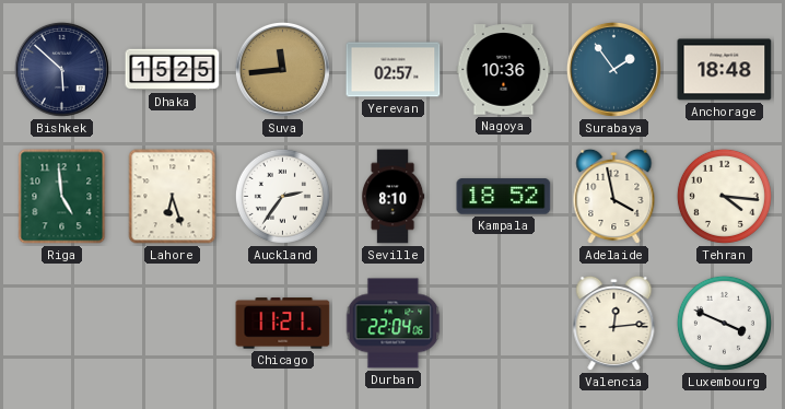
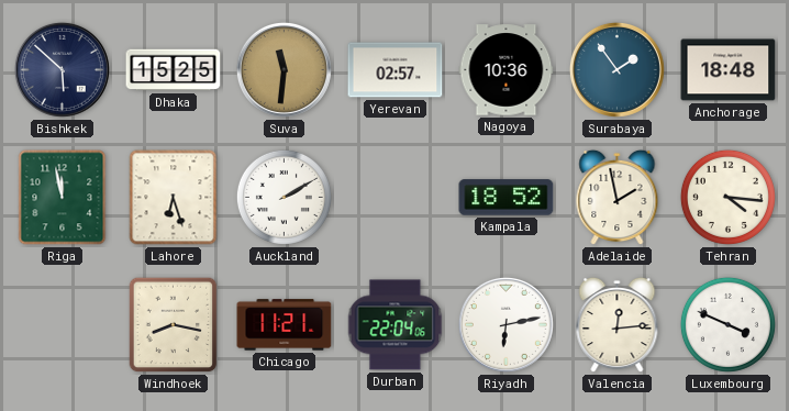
Suva: 11:44 -> 11:31
Riga: 4:59 -> 11:58
Auckland: 2:36 -> 2:10
Seville: 8:10 -> none
Adelaide: 3:58 -> 1:58
Windhoek: none -> 8:17
Riyadh: none -> 6:13
